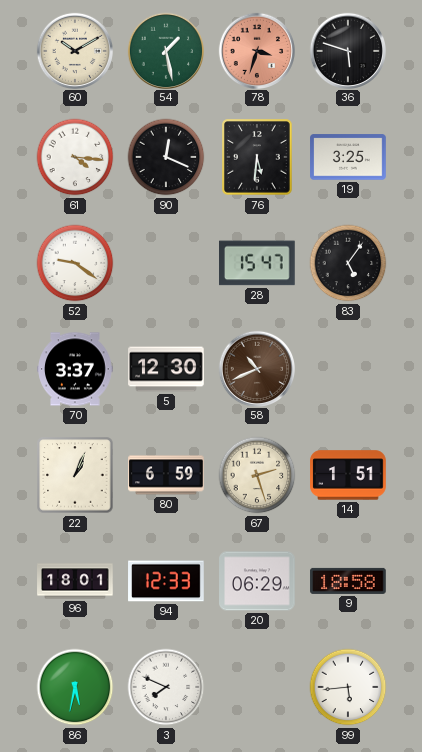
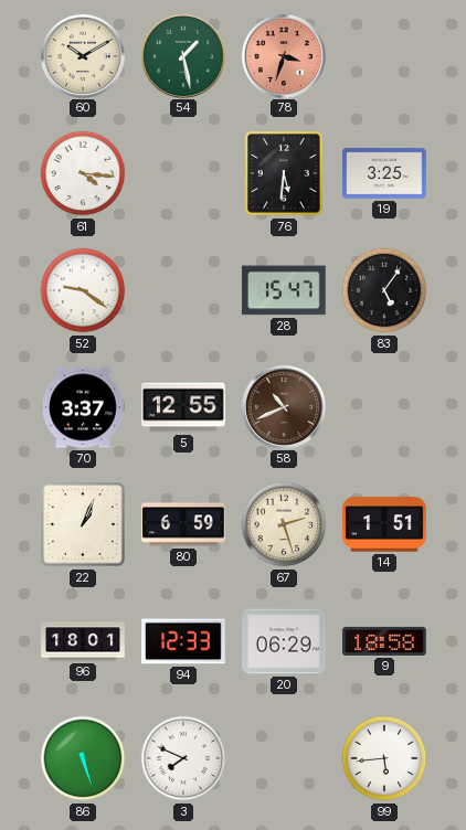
36: 5:48 -> none
90: 12:19 -> none
5: 12:30 -> 12:55
86: 5:32 -> 5:27
